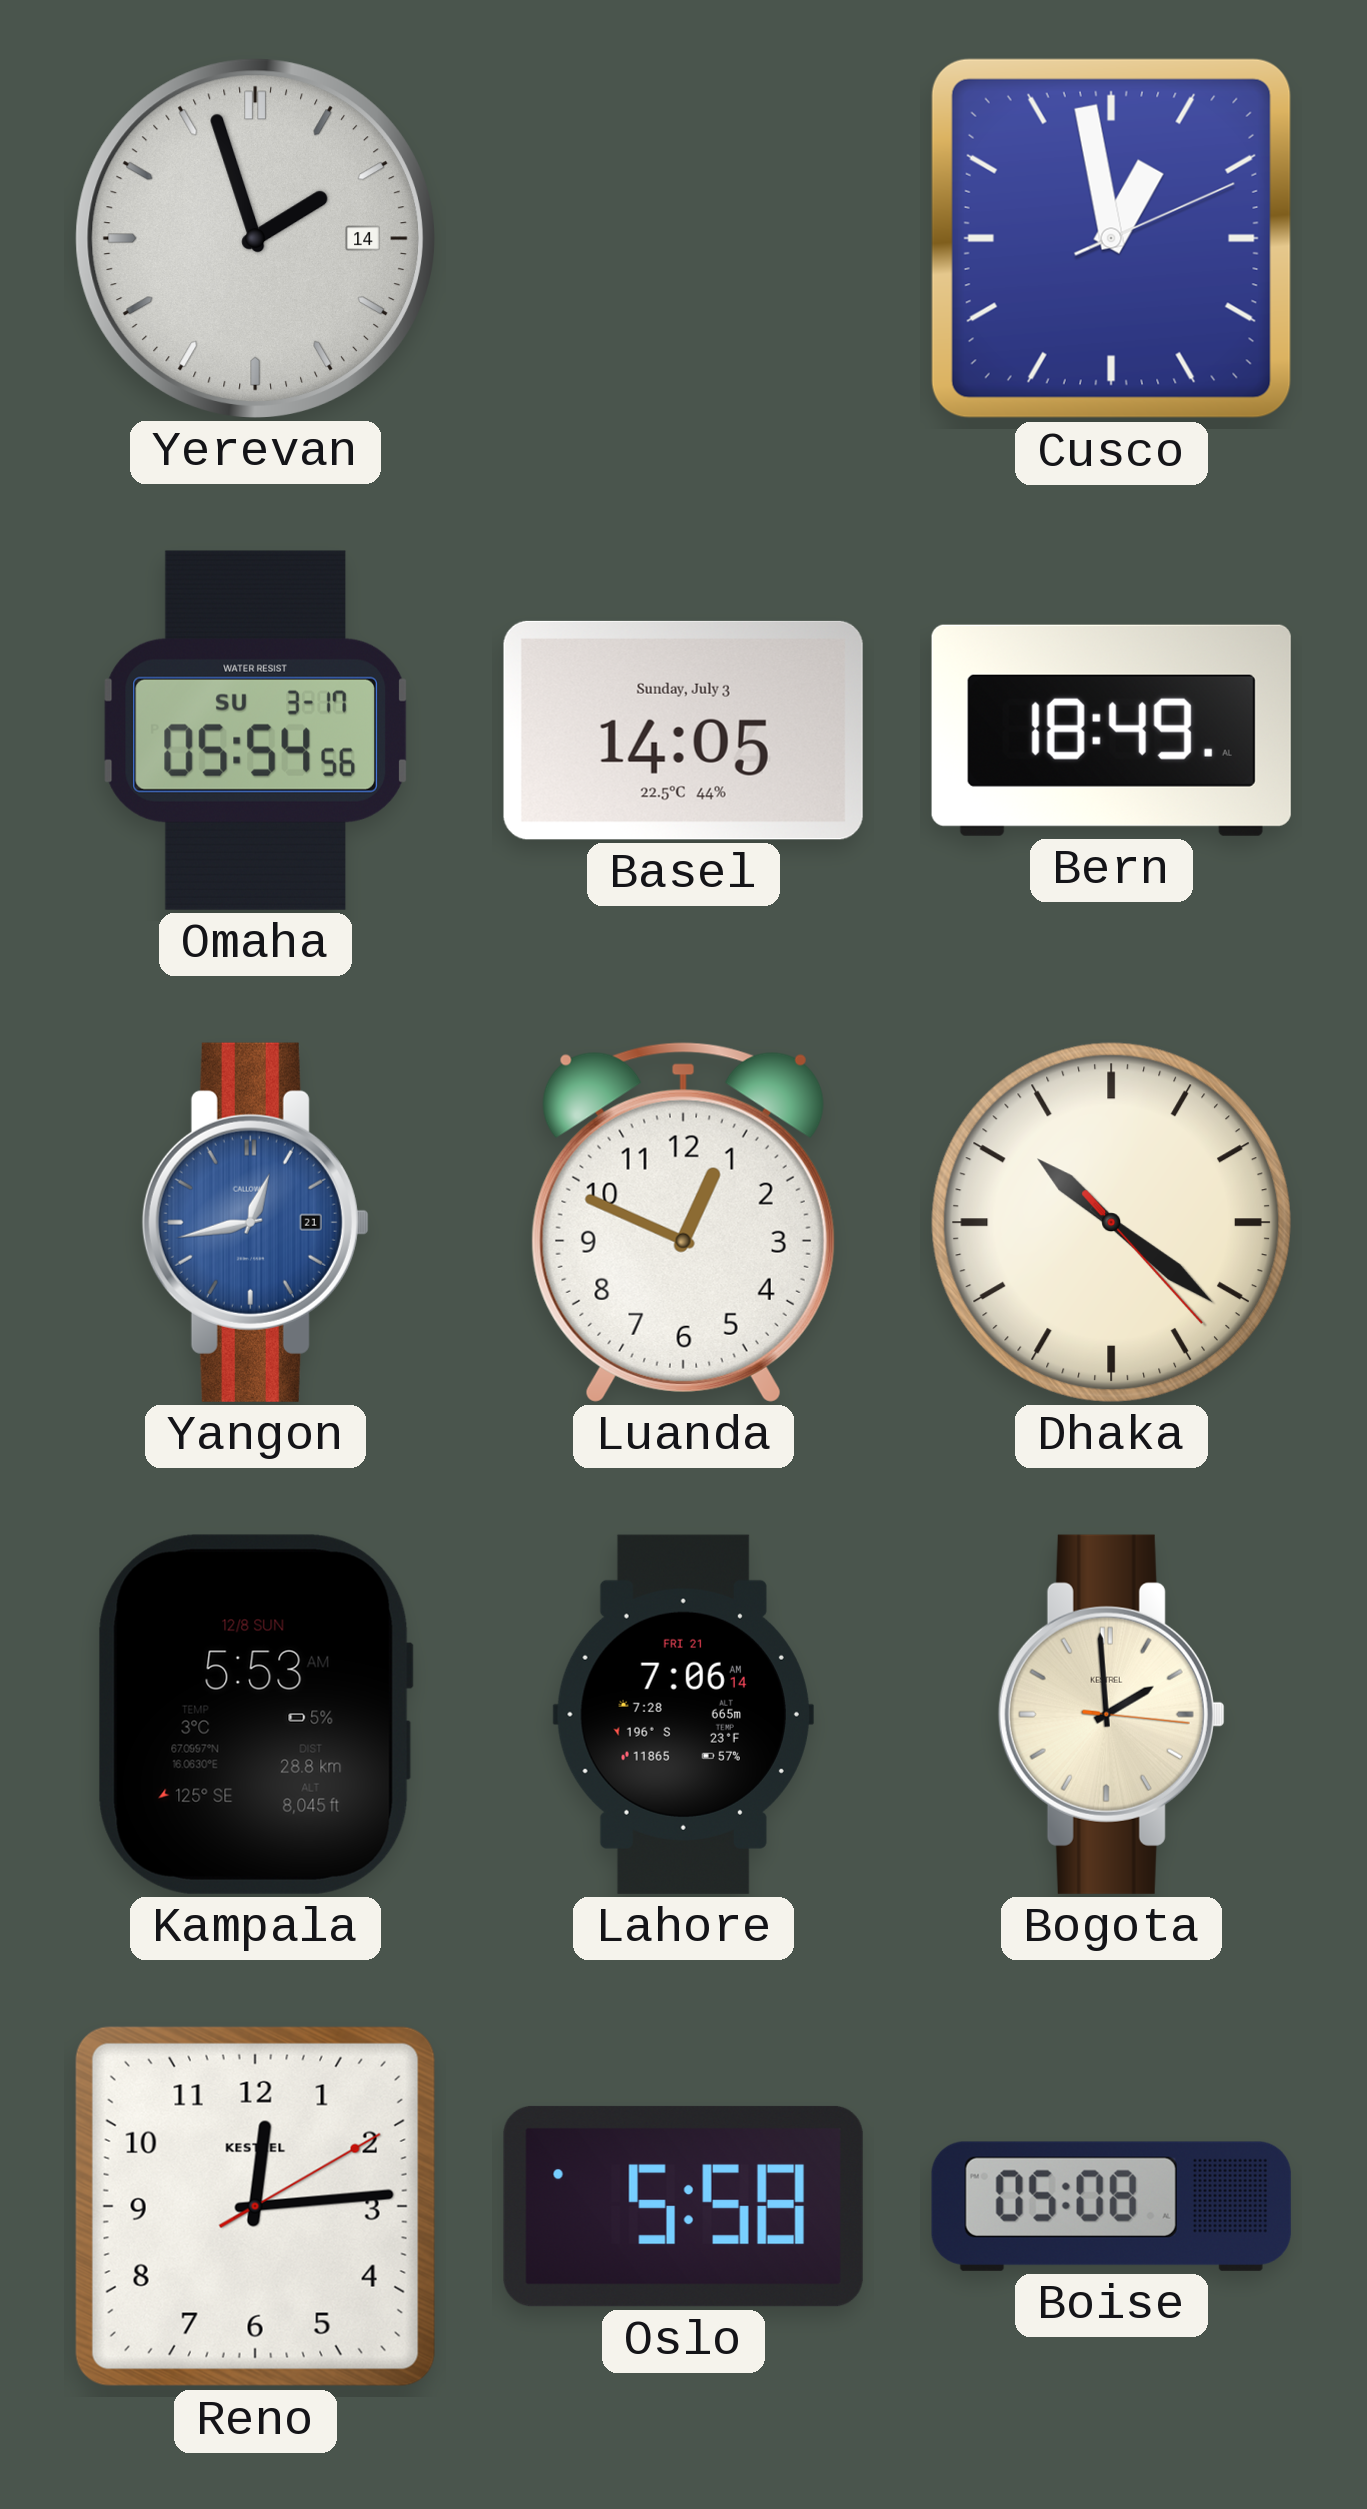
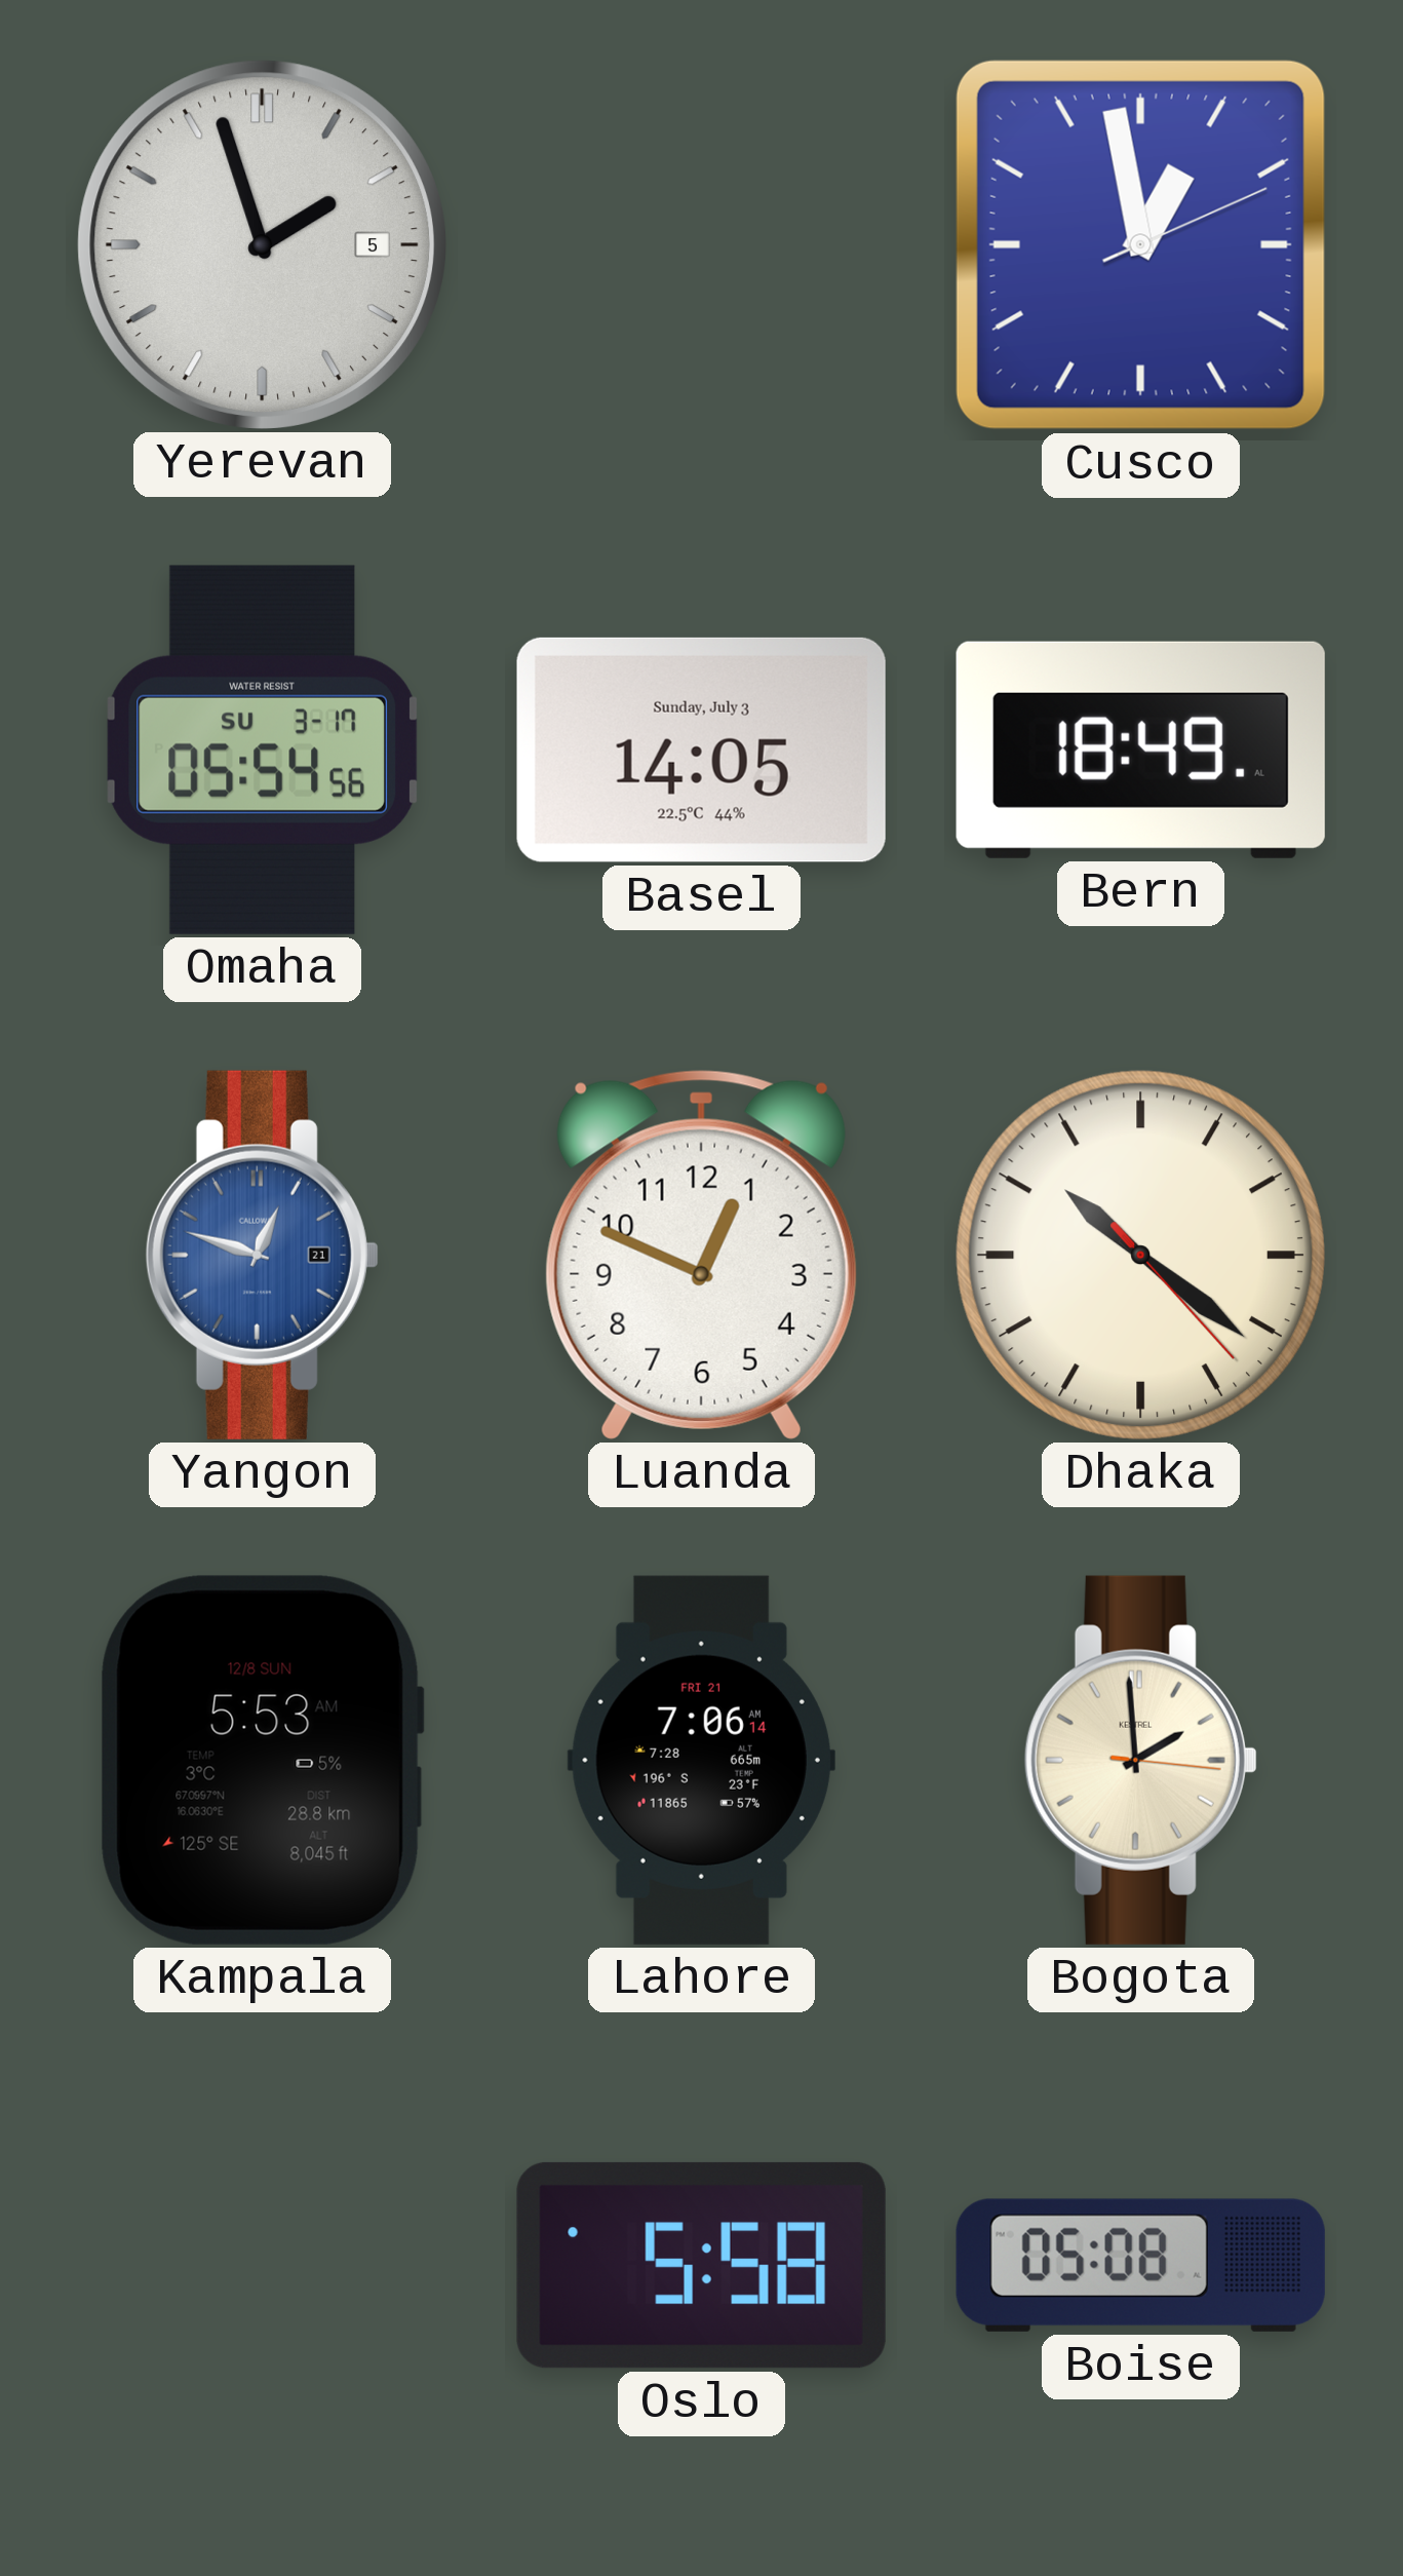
Yerevan date: 14 -> 5
Yangon: 12:43 -> 12:48
Reno: 12:14 -> none
